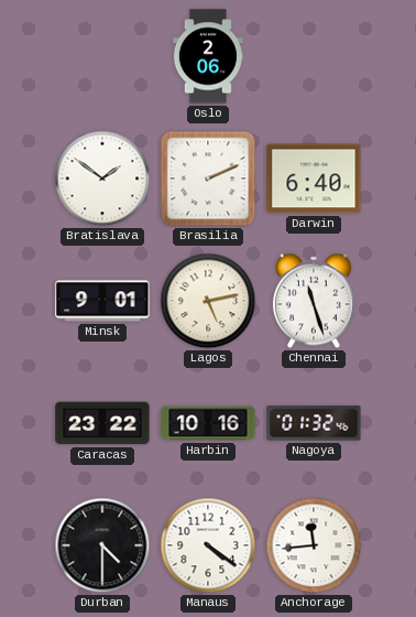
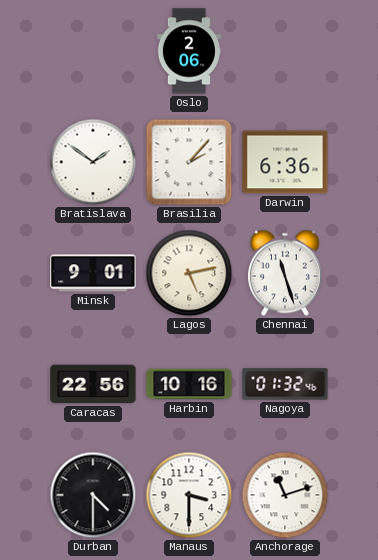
Brasilia: 2:11 -> 2:07
Darwin: 6:40 -> 6:36
Caracas: 23:22 -> 22:56
Manaus: 4:21 -> 3:30
Anchorage: 11:44 -> 11:12
